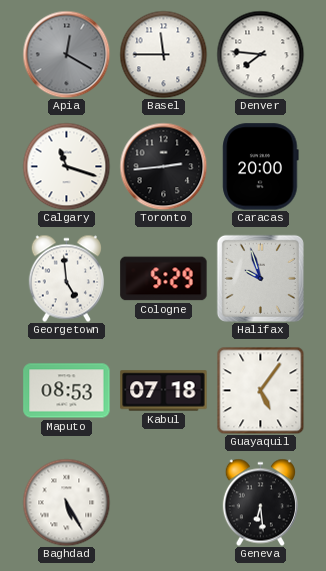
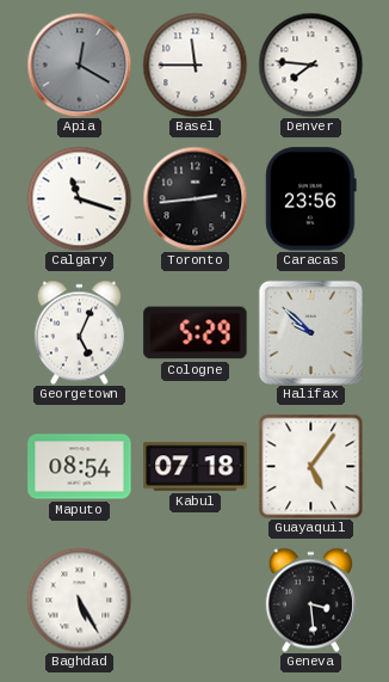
Caracas: 20:00 -> 23:56
Georgetown: 4:59 -> 5:04
Halifax: 9:57 -> 9:52
Maputo: 08:53 -> 08:54
Geneva: 6:29 -> 3:29
